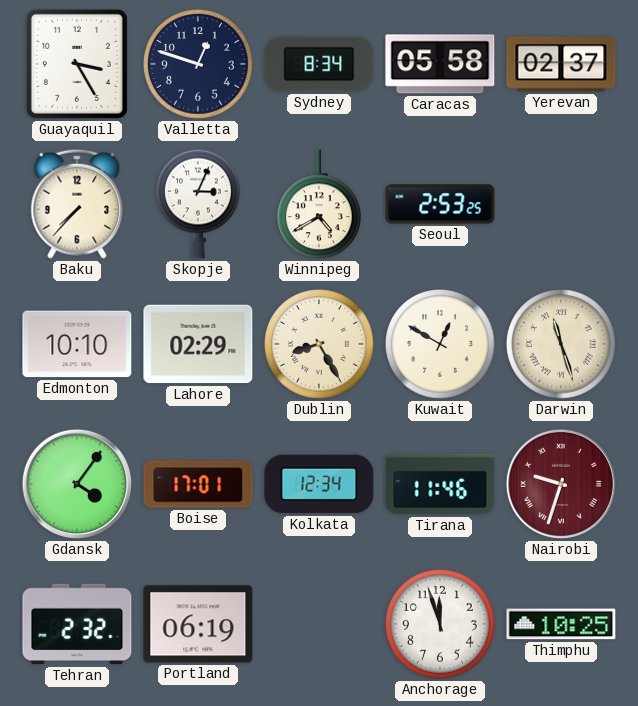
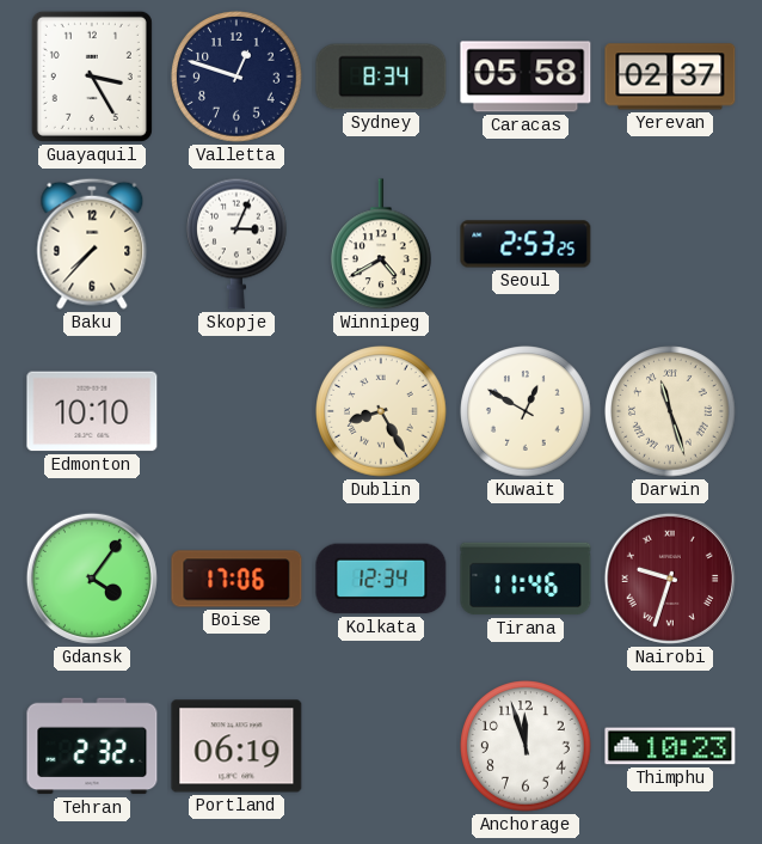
Lahore: 02:29 -> none
Boise: 17:01 -> 17:06
Thimphu: 10:25 -> 10:23
